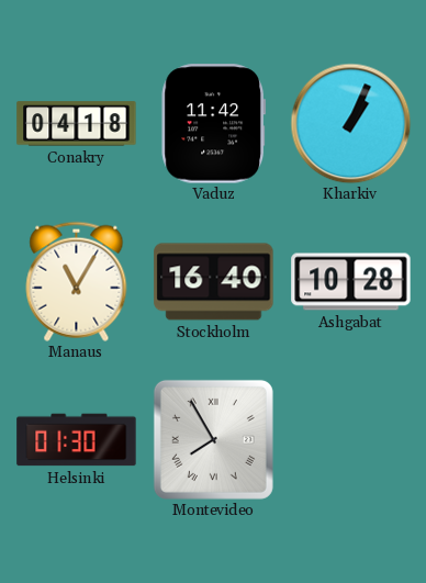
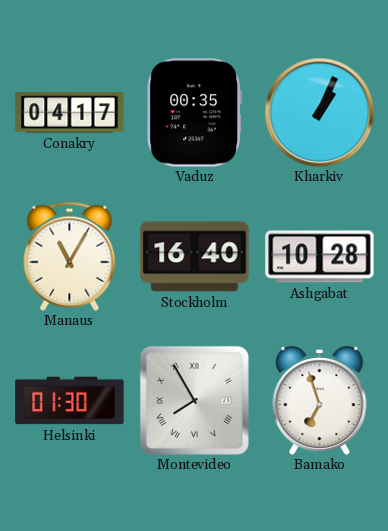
Conakry: 04:18 -> 04:17
Vaduz: 11:42 -> 00:35
Bamako: none -> 6:57
